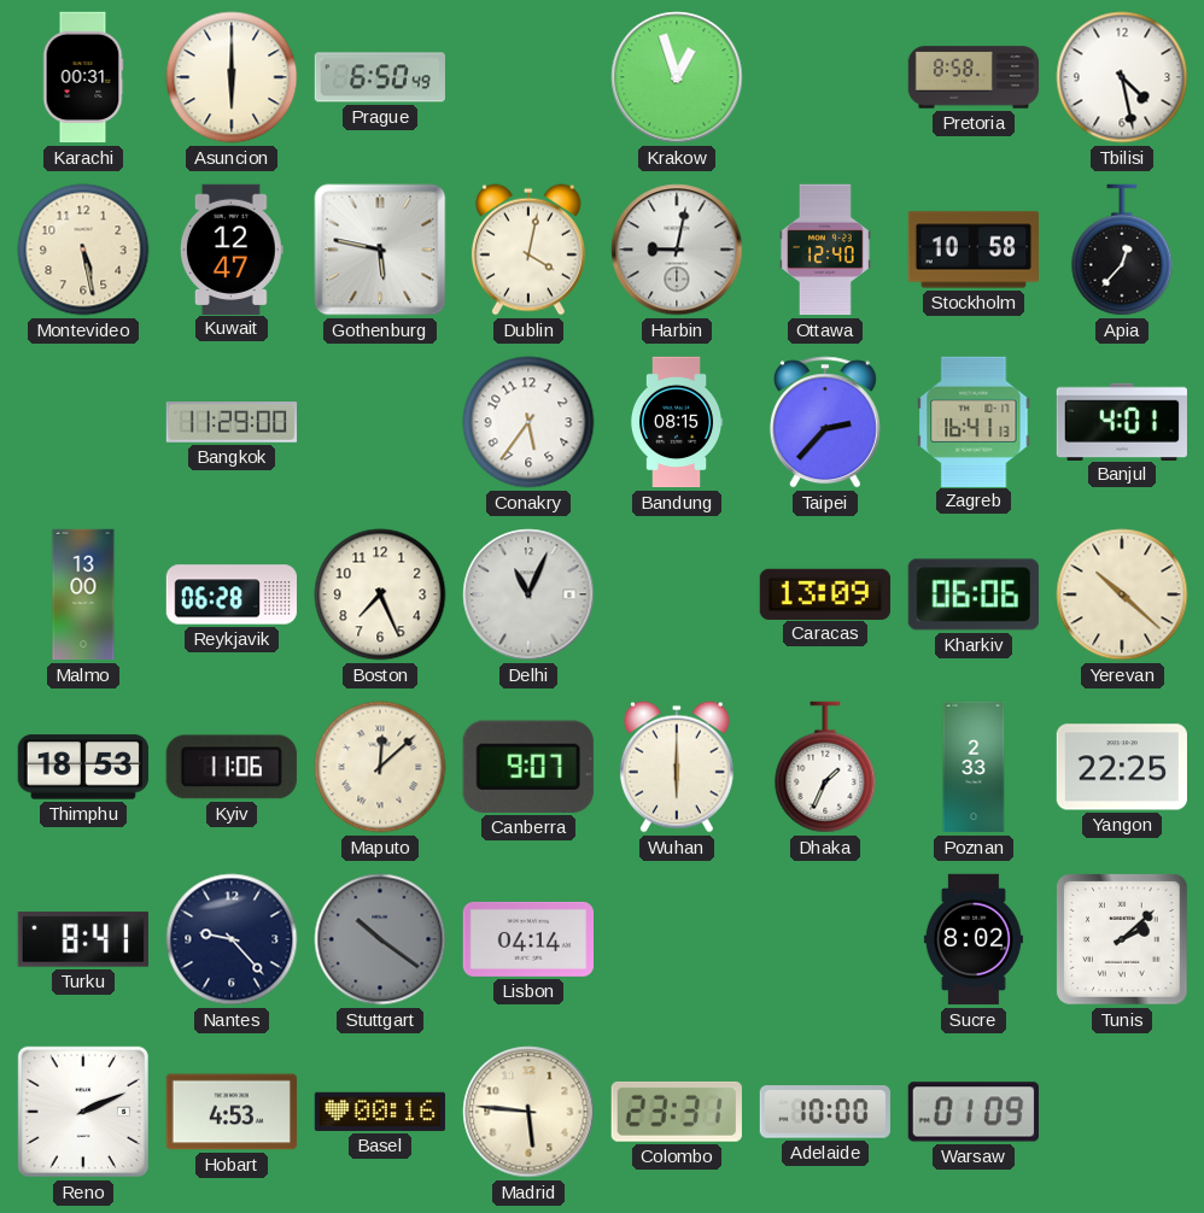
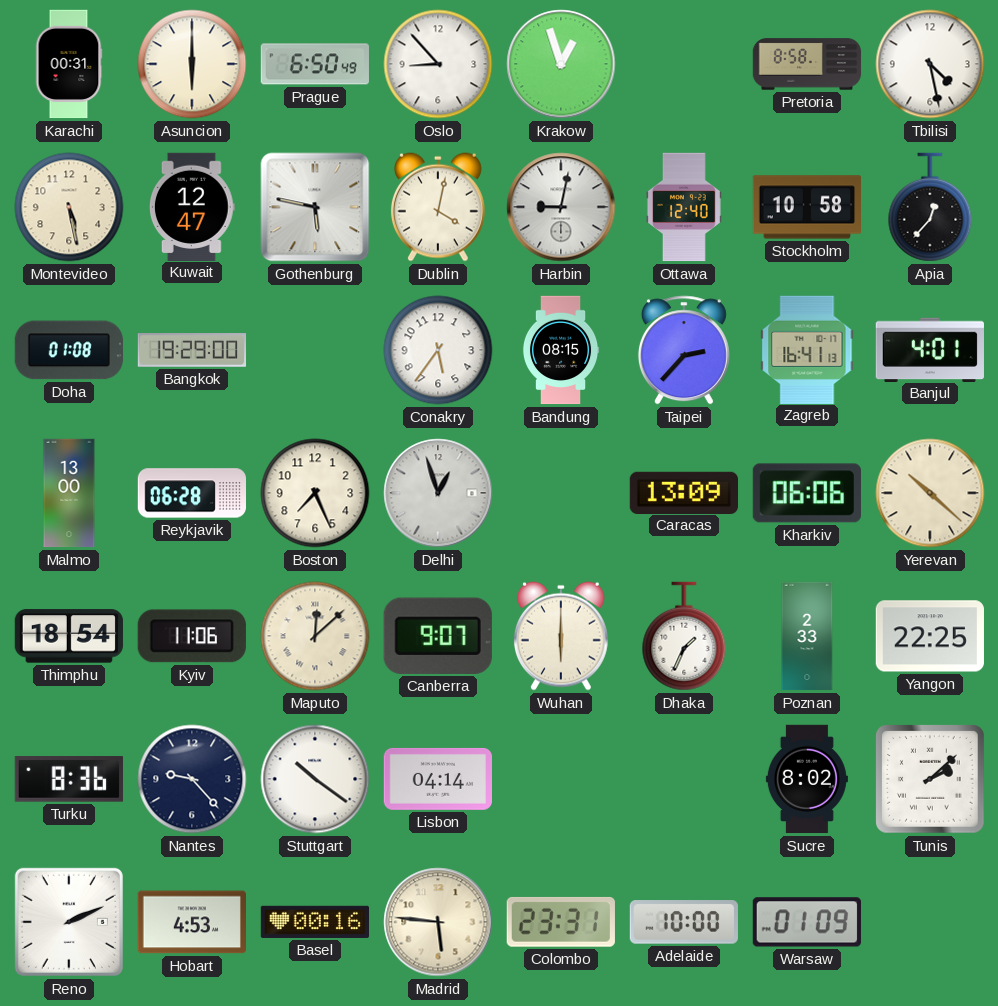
Oslo: none -> 8:53
Doha: none -> 01:08
Bangkok: 11:29 -> 19:29
Delhi: 11:04 -> 12:57
Thimphu: 18:53 -> 18:54
Turku: 8:41 -> 8:36
Stuttgart dial: grey -> white
